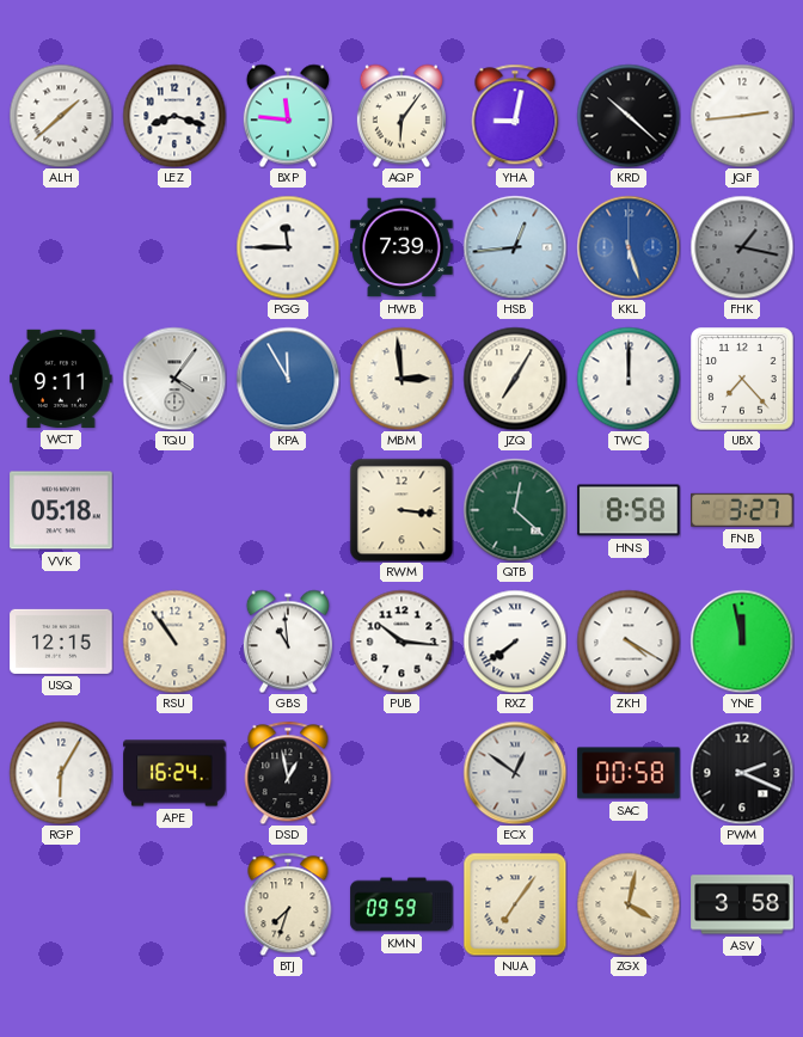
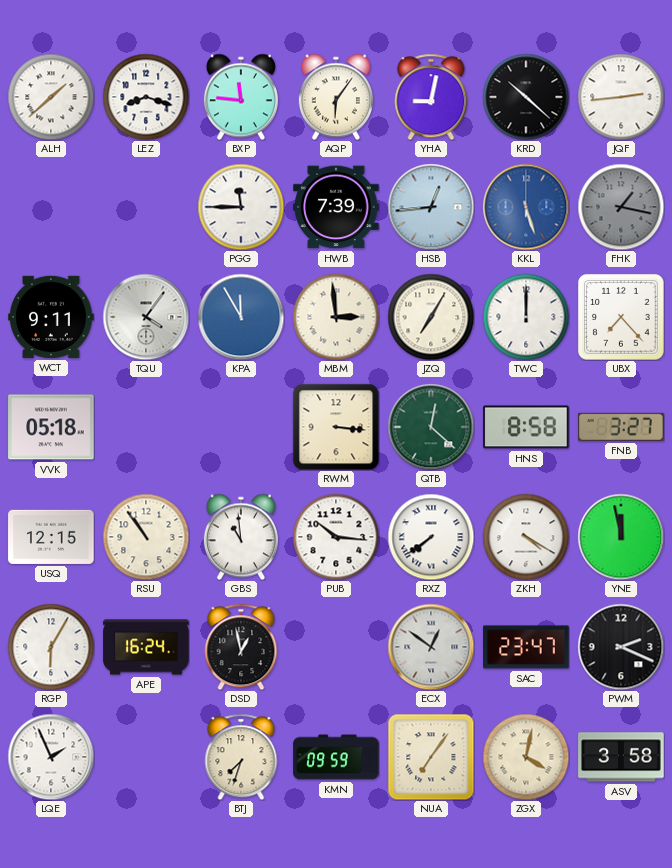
SAC: 00:58 -> 23:47
LQE: none -> 1:56
